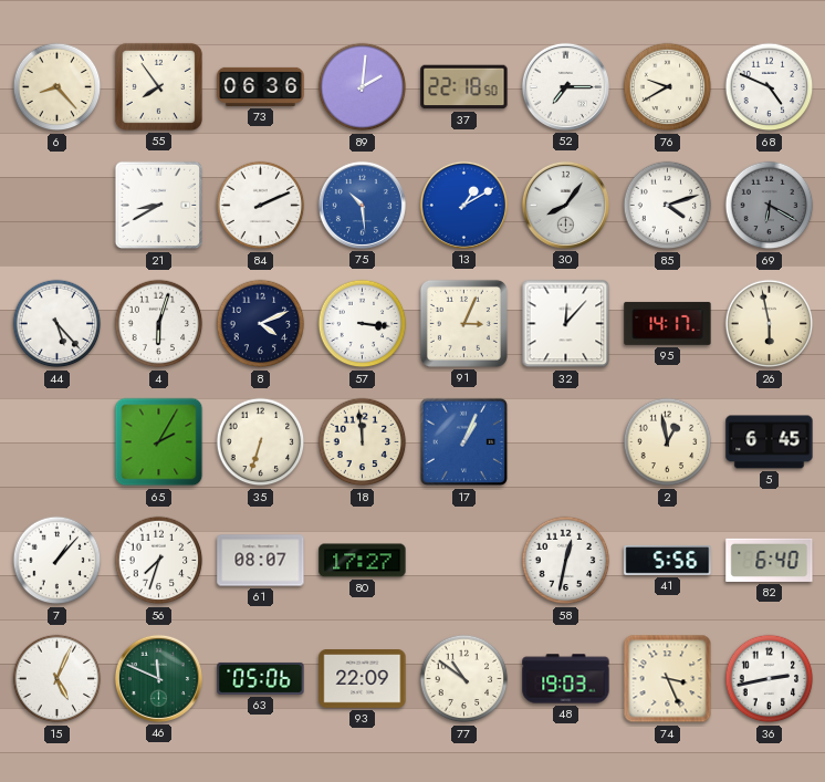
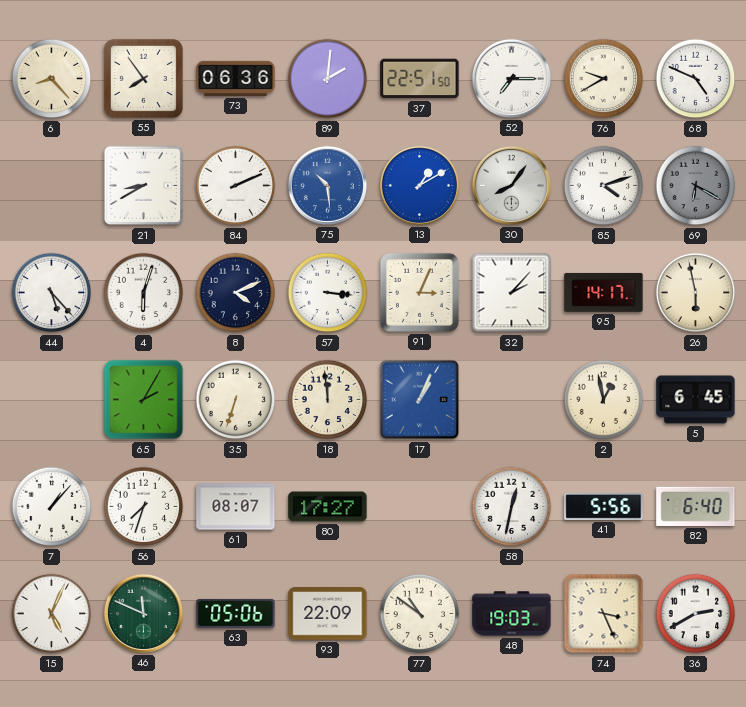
37: 22:18 -> 22:51
32: 12:07 -> 2:07
36: 2:43 -> 2:40
